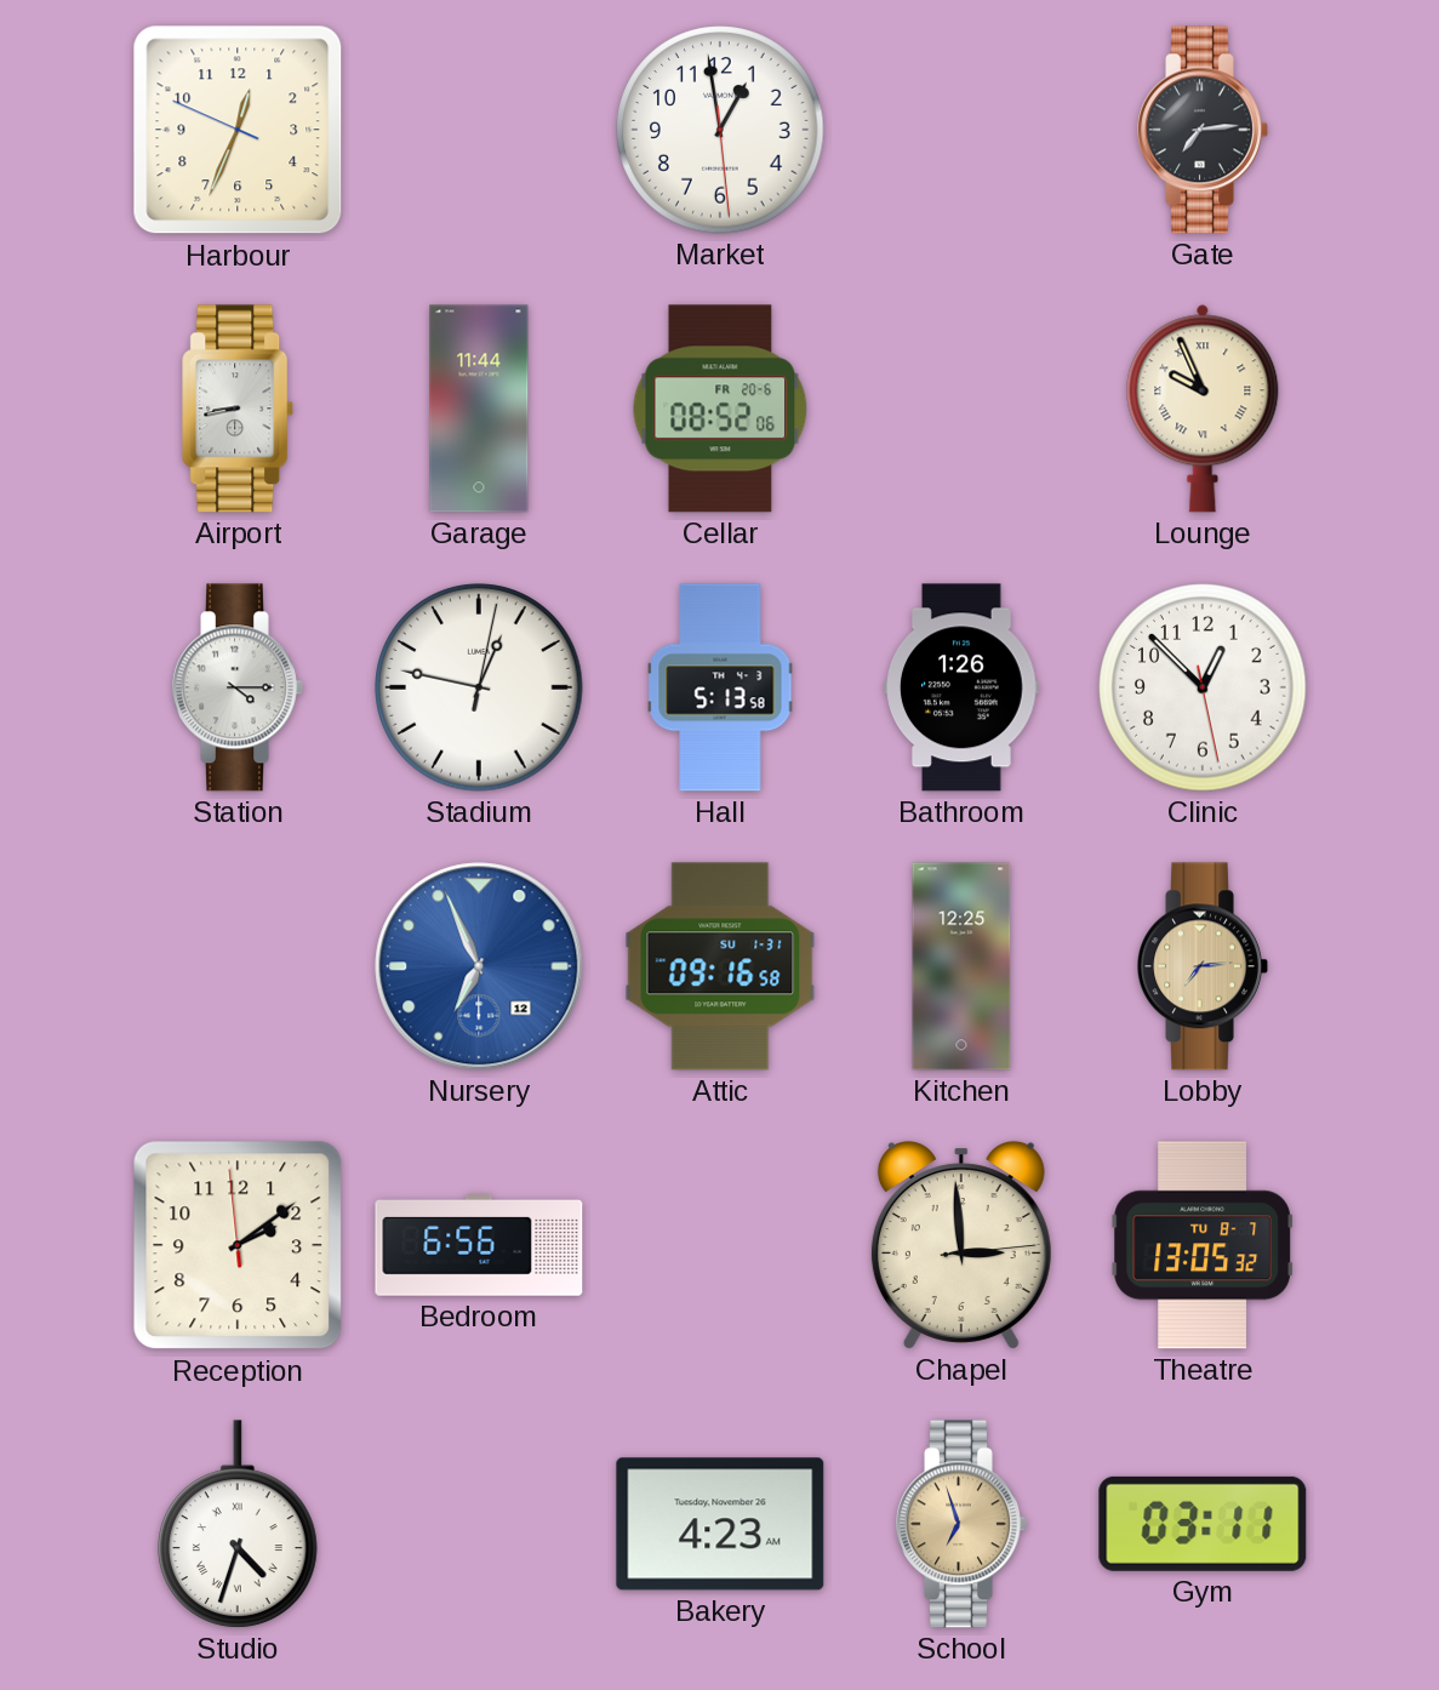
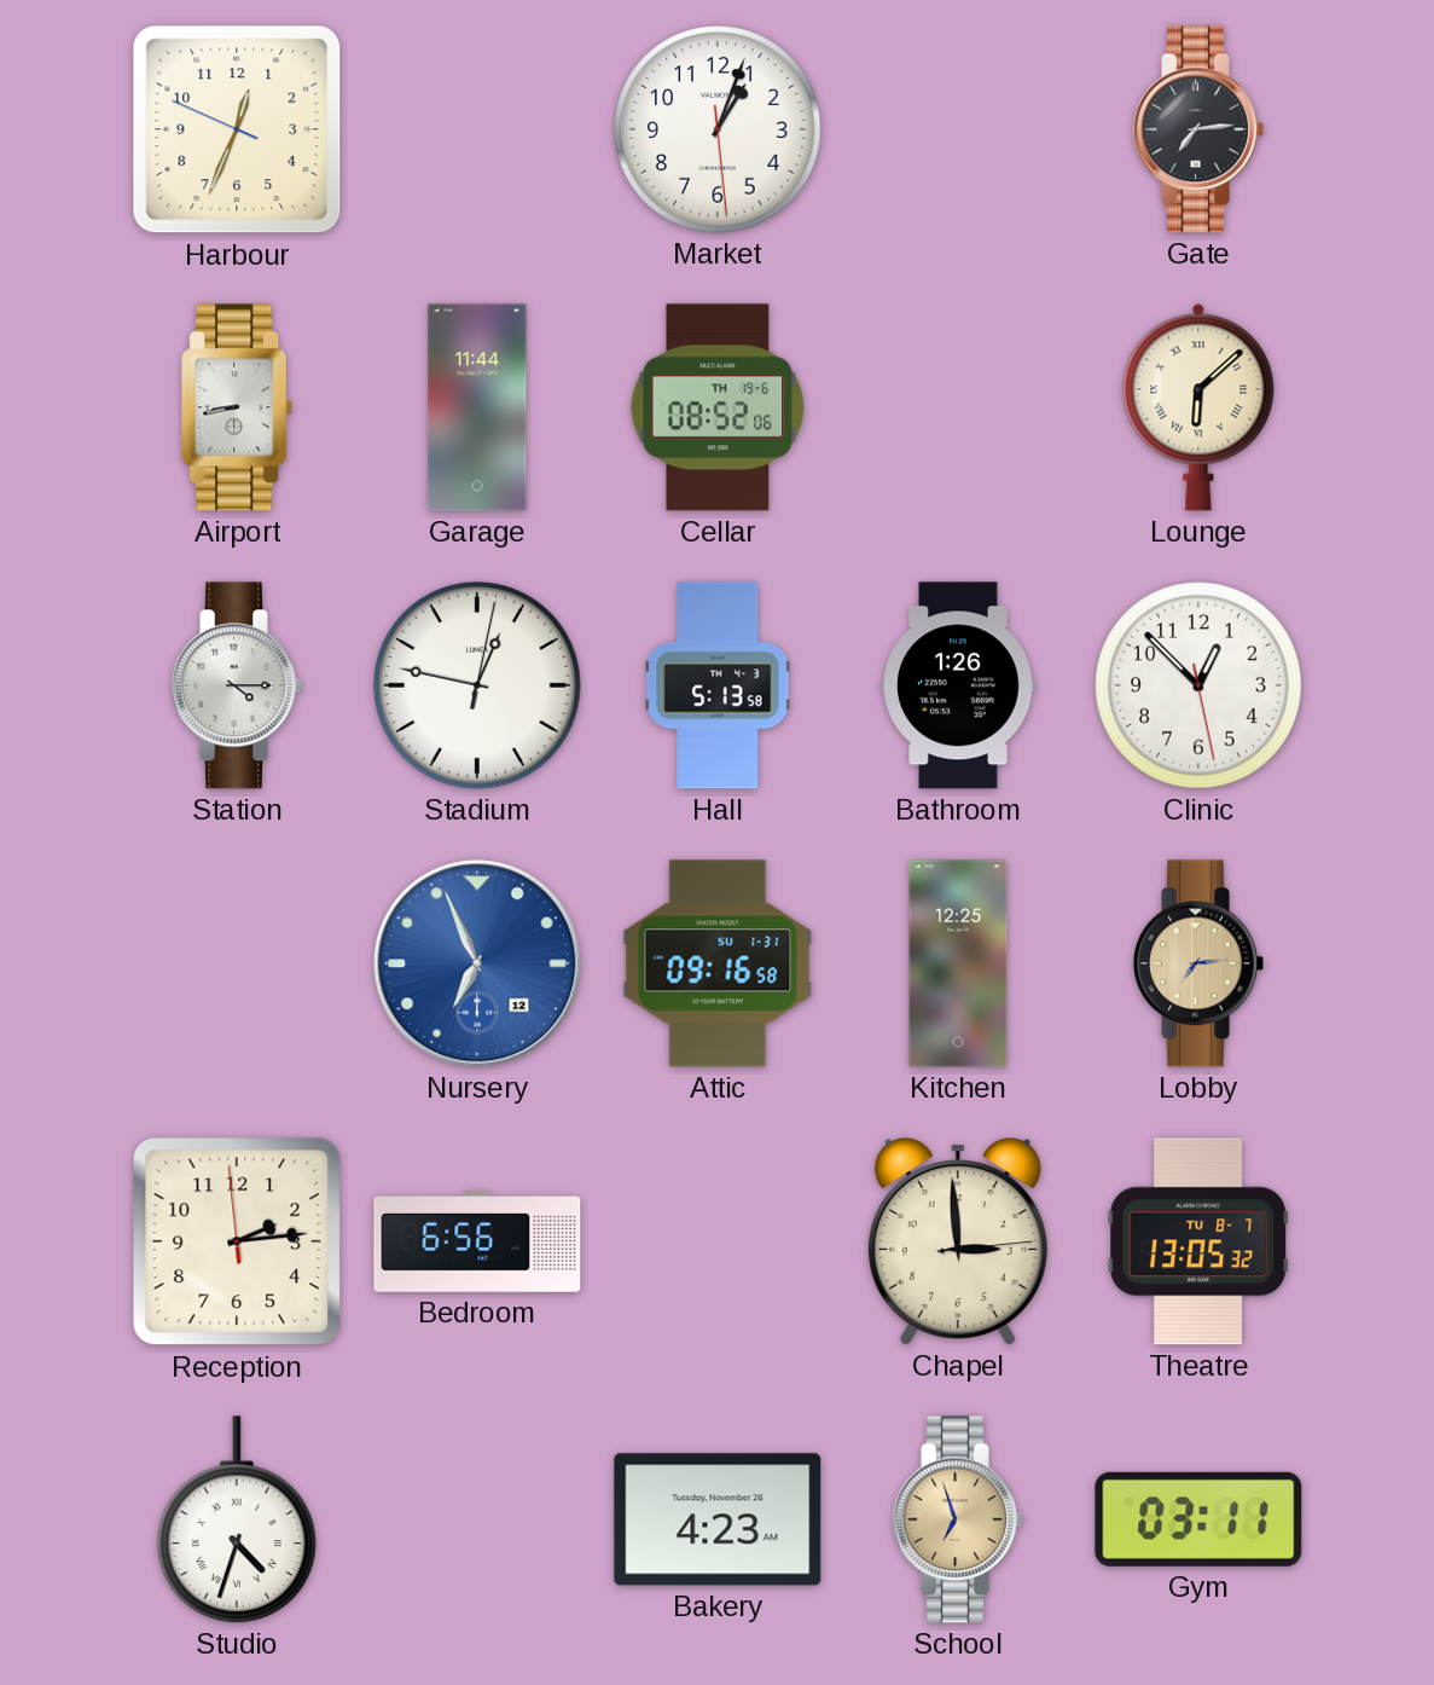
Market: 12:58 -> 1:03
Cellar date: FR 20-6 -> TH 19-6
Lounge: 9:56 -> 6:08
Reception: 2:08 -> 2:13
